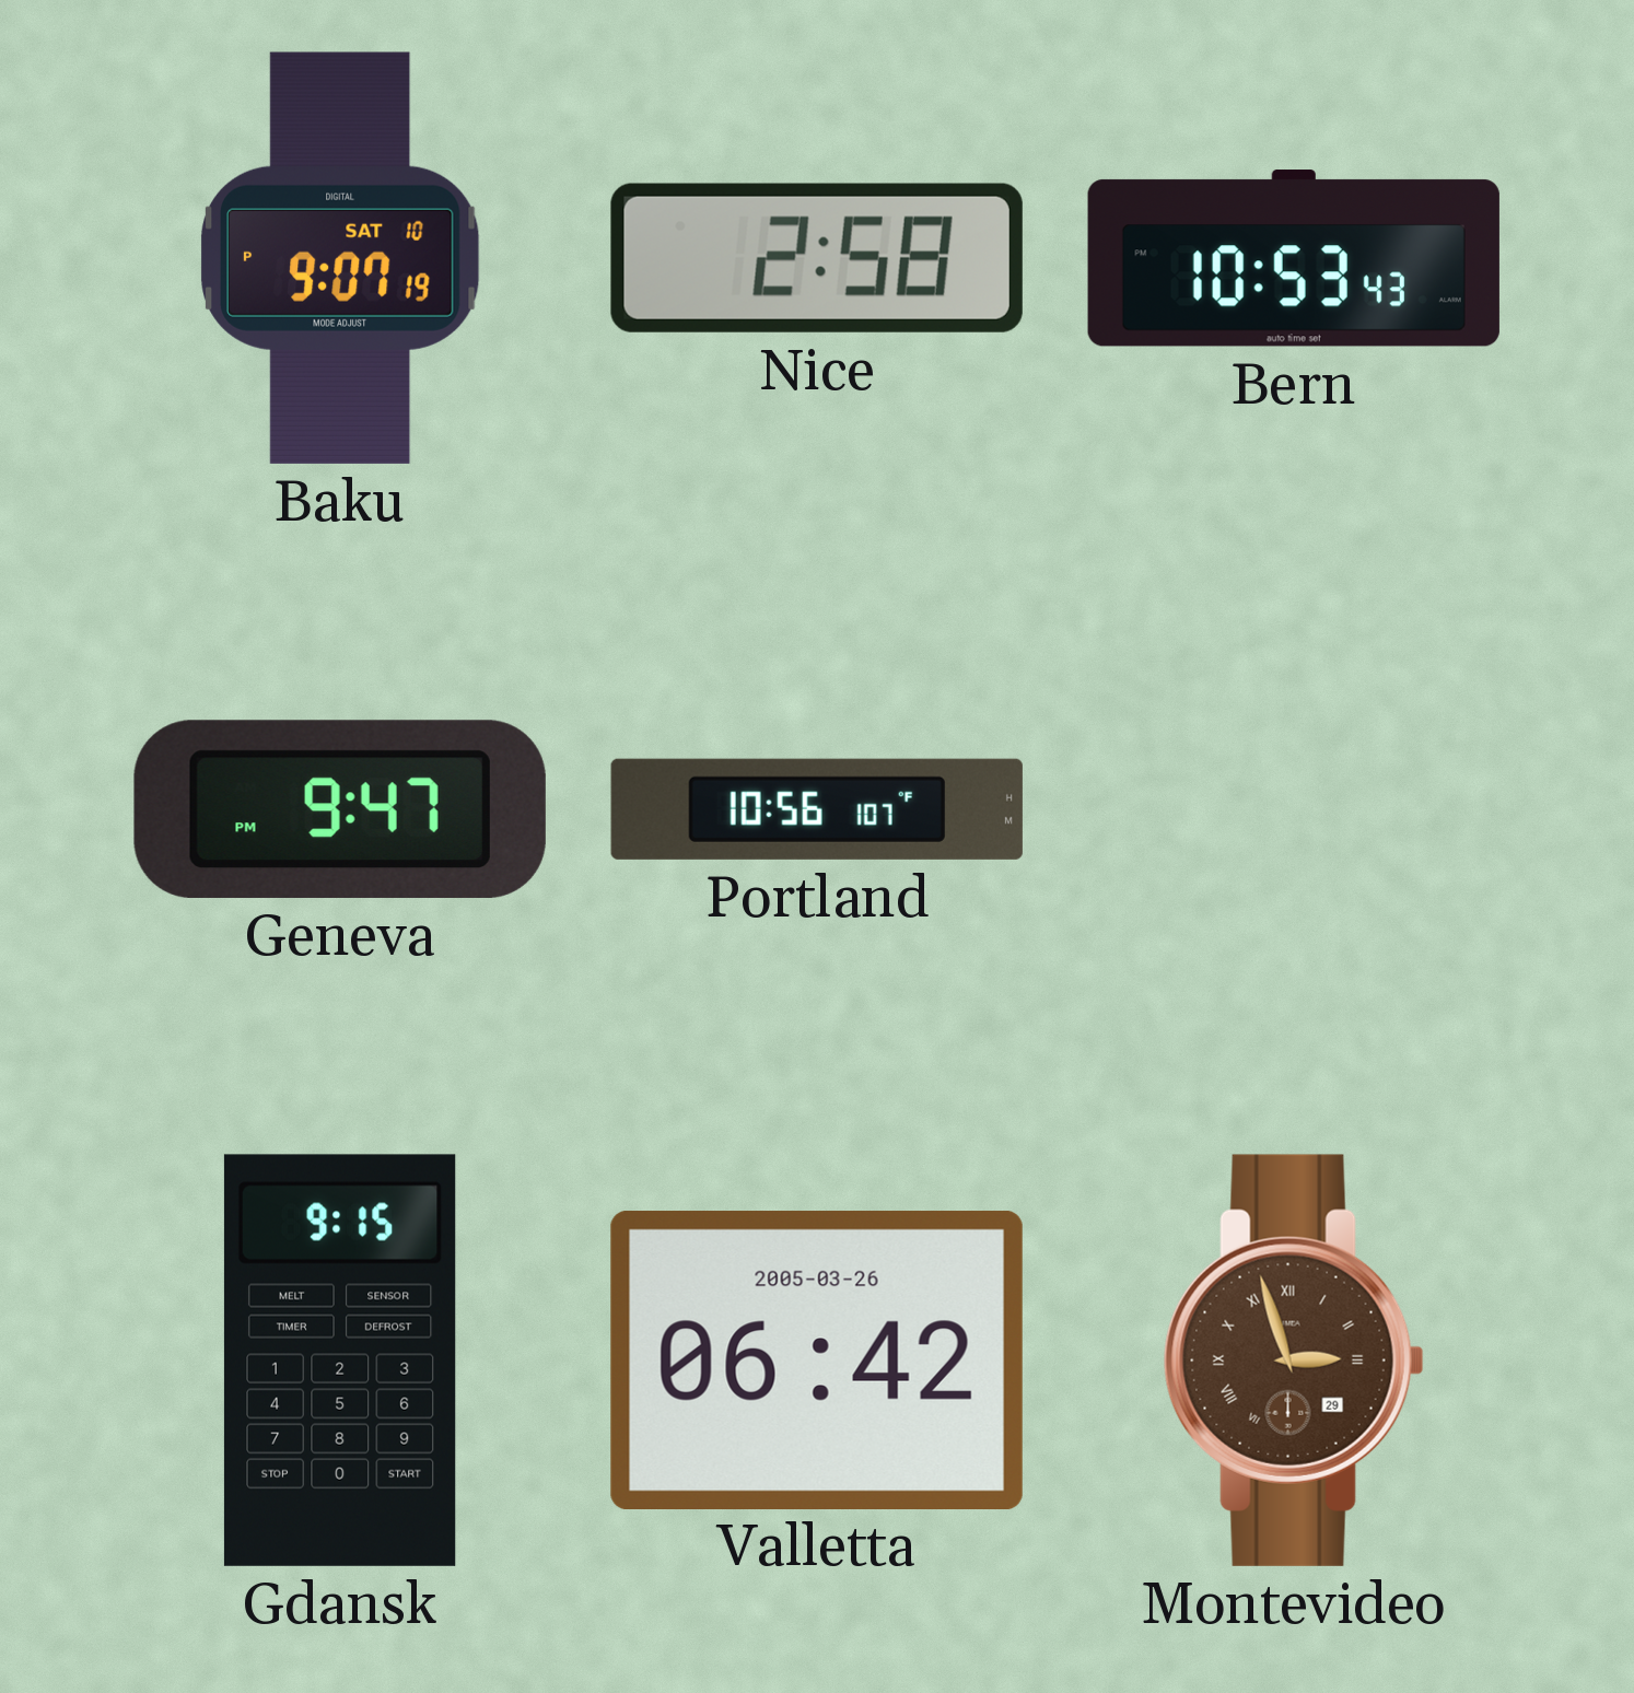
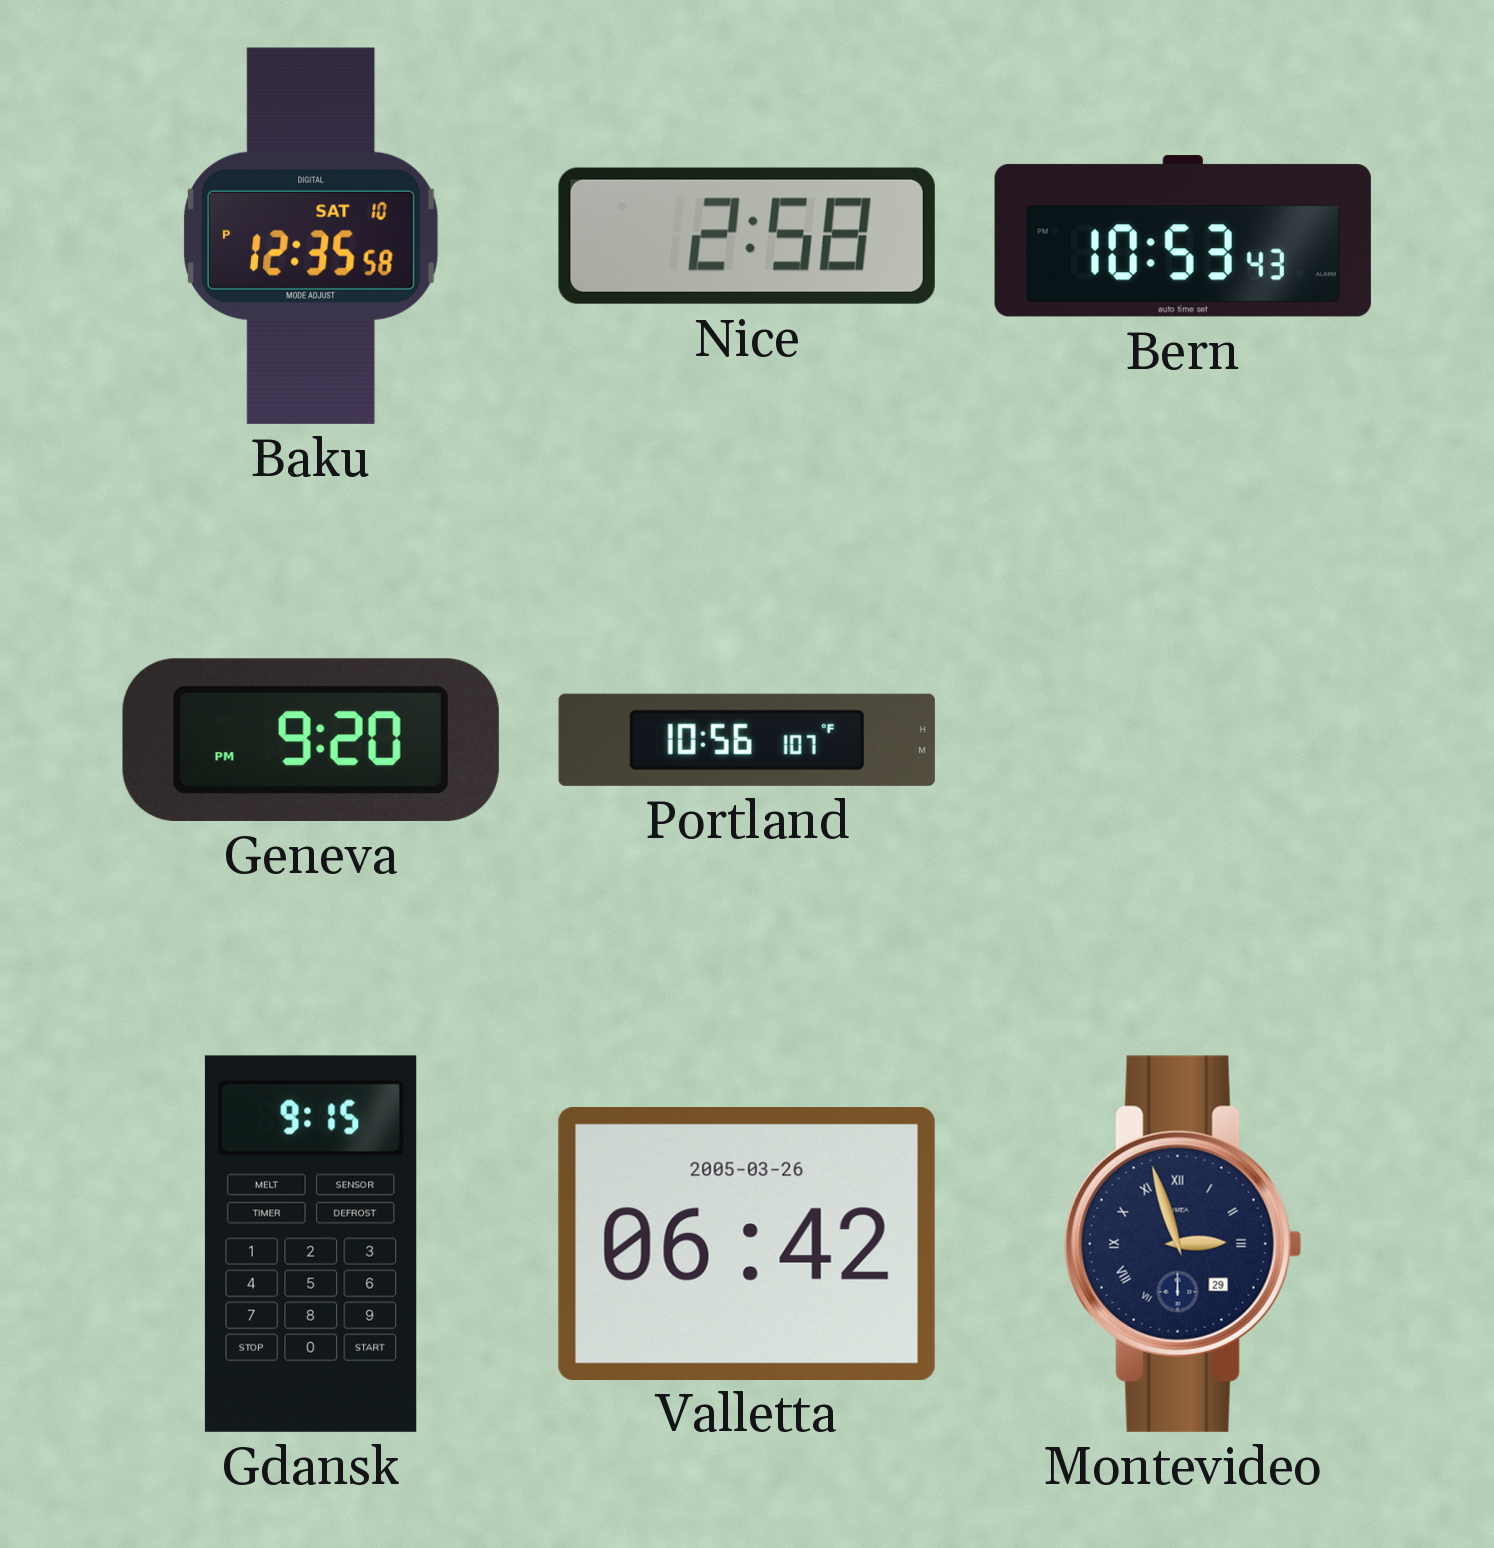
Baku: 9:07 -> 12:35
Geneva: 9:47 -> 9:20
Montevideo dial: brown -> navy
